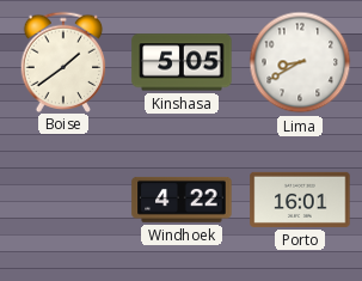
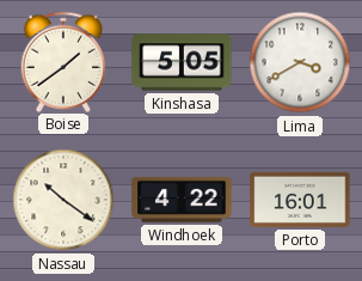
Lima: 8:40 -> 3:40
Nassau: none -> 10:21
